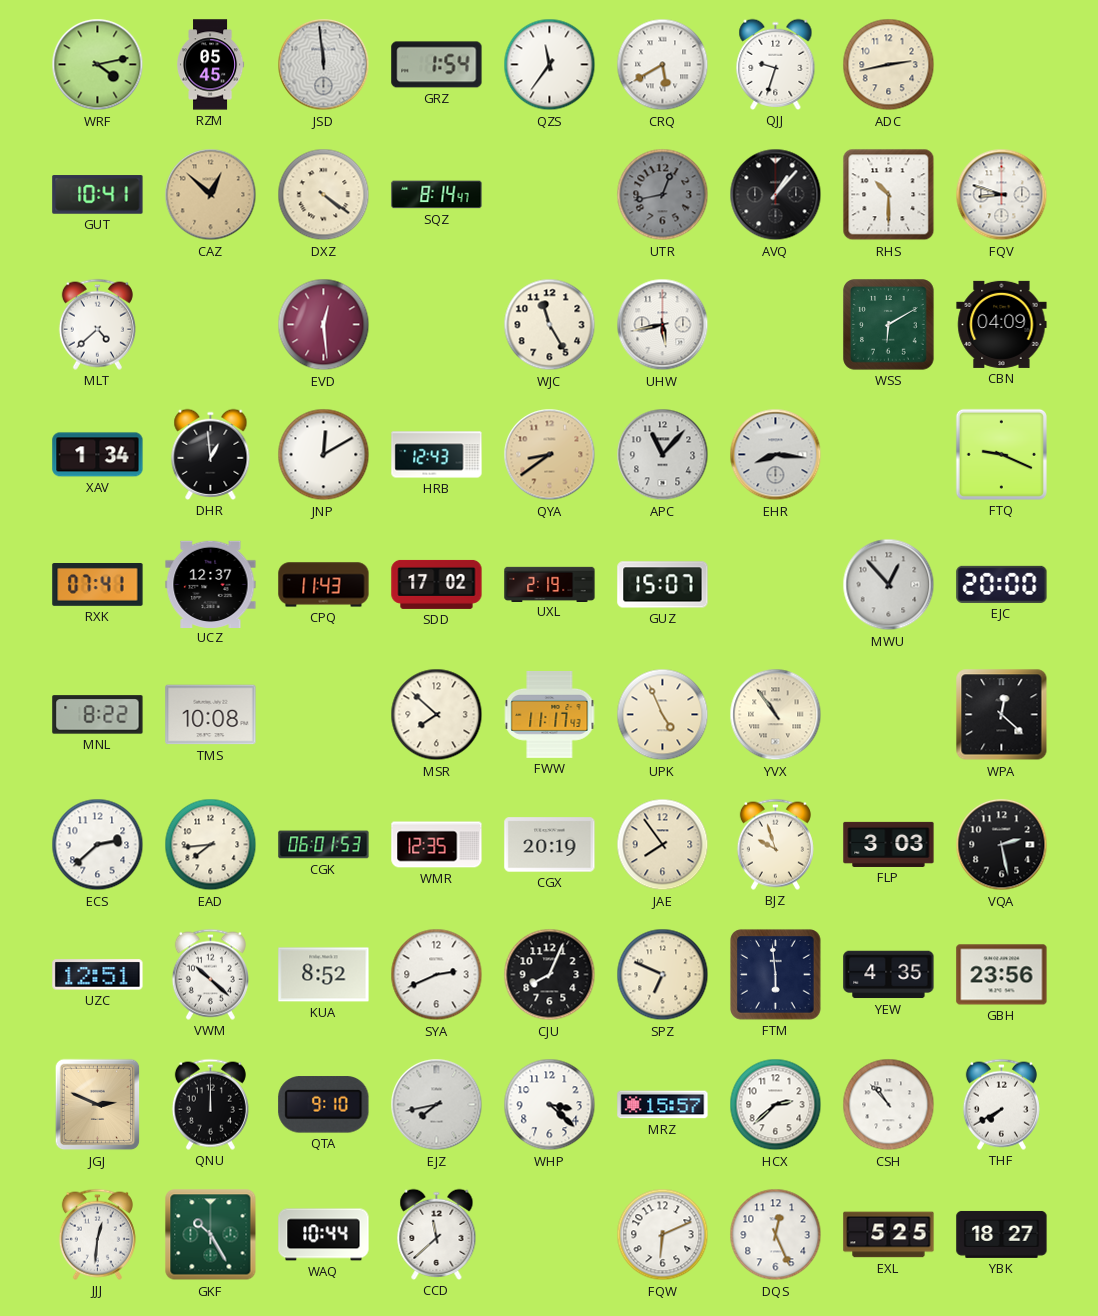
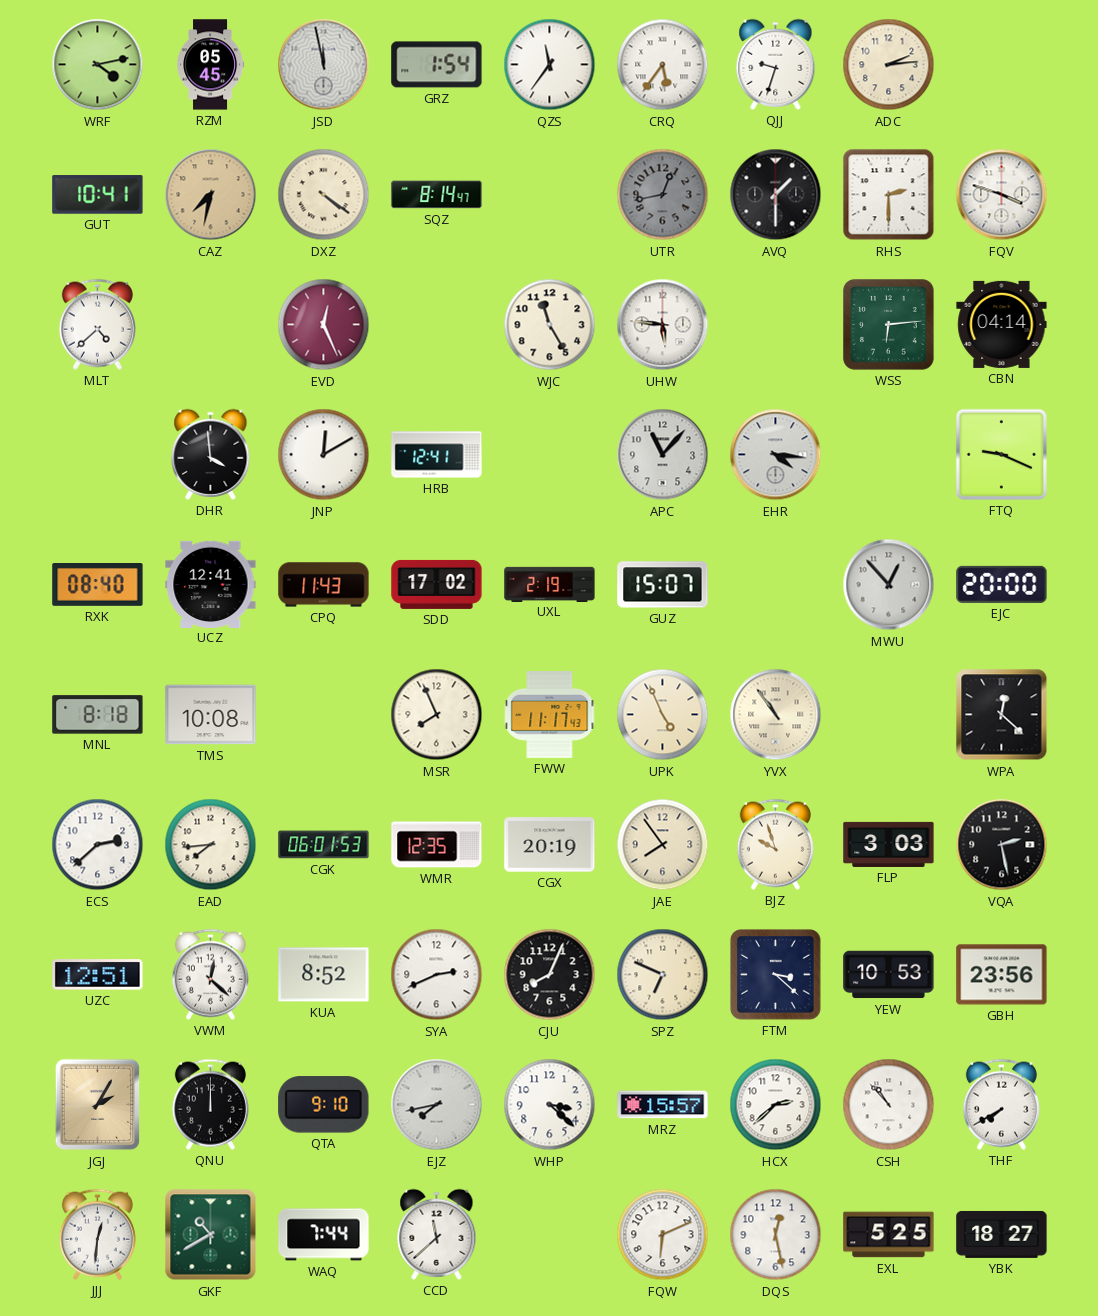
JSD: 11:59 -> 11:58
CRQ: 5:40 -> 5:36
ADC: 2:43 -> 2:14
CAZ: 12:52 -> 7:32
AVQ: 1:07 -> 1:30
RHS: 10:30 -> 2:30
FQV: 8:48 -> 3:48
EVD: 12:29 -> 12:26
UHW: 5:43 -> 5:46
WSS: 6:10 -> 6:14
CBN: 04:09 -> 04:14
XAV: 1:34 -> none
DHR: 12:59 -> 3:59
HRB: 12:43 -> 12:41
QYA: 8:39 -> none
EHR: 8:16 -> 4:16
RXK: 07:41 -> 08:40
UCZ: 12:37 -> 12:41
MNL: 8:22 -> 8:18
MSR: 7:52 -> 7:56
VWM: 10:22 -> 12:22
FTM: 5:59 -> 3:22
YEW: 4:35 -> 10:53
JGJ: 2:49 -> 2:05
GKF: 10:25 -> 10:40
WAQ: 10:44 -> 7:44
DQS: 12:26 -> 12:28
